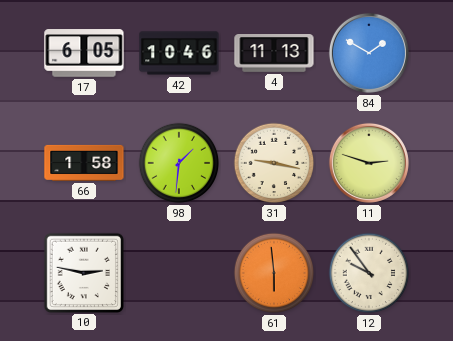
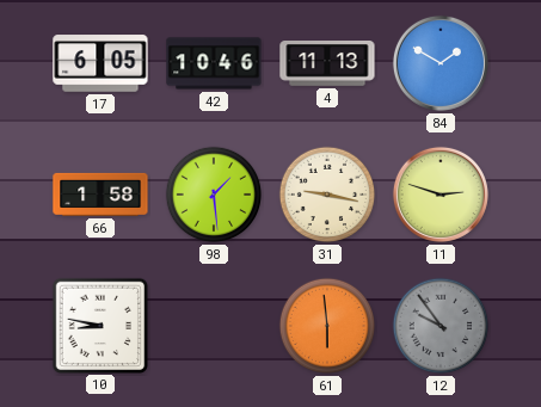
98: 1:31 -> 1:29
10: 2:47 -> 8:47
12 dial: cream -> grey
